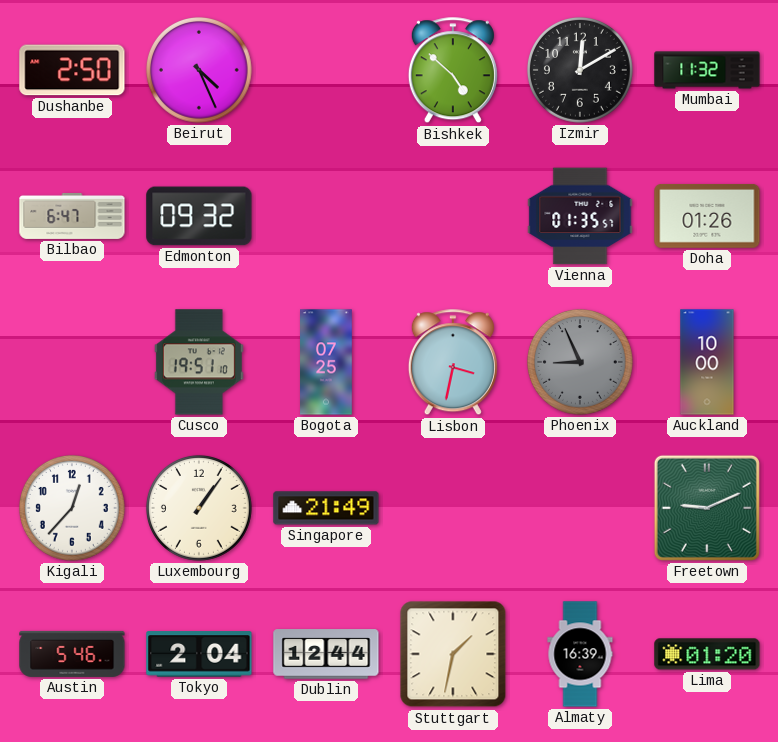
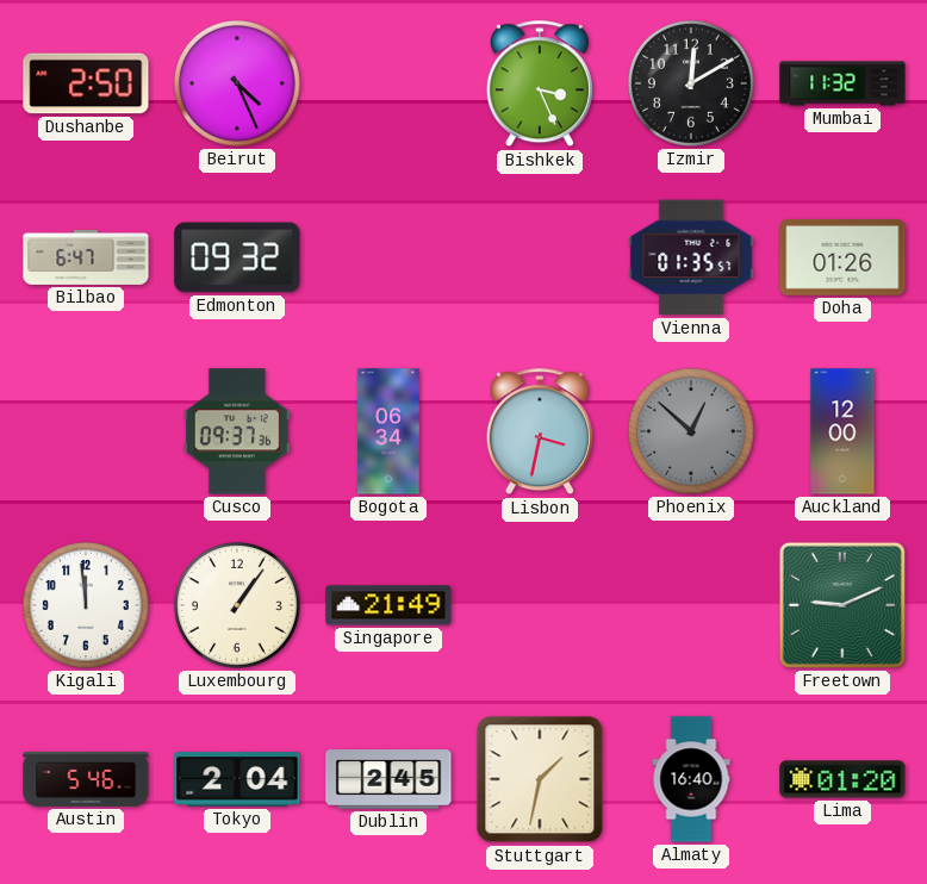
Bishkek: 4:52 -> 3:26
Cusco: 19:51 -> 09:37
Bogota: 07:25 -> 06:34
Phoenix: 8:56 -> 12:52
Auckland: 10:00 -> 12:00
Kigali: 12:37 -> 11:59
Dublin: 12:44 -> 2:45
Almaty: 16:39 -> 16:40
